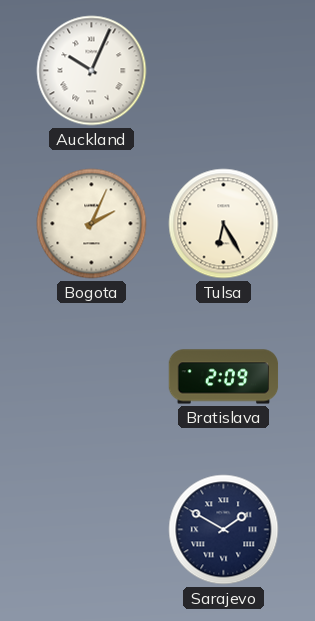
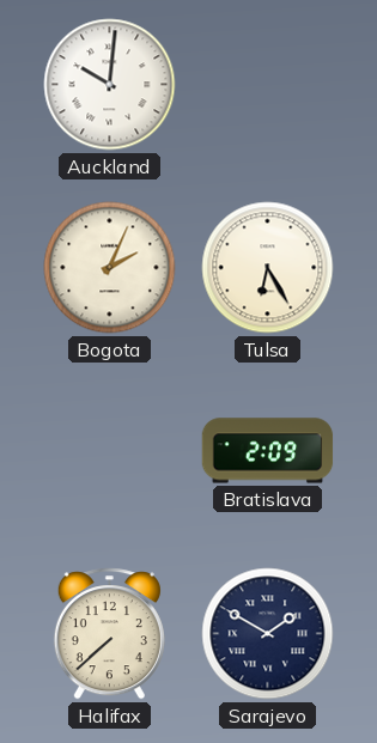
Auckland: 10:04 -> 10:01
Halifax: none -> 7:38
